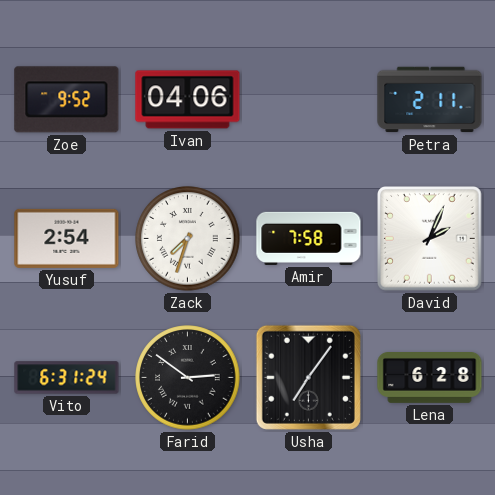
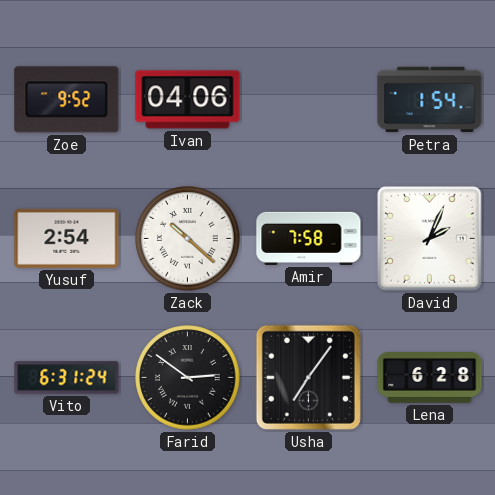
Petra: 2:11 -> 1:54
Zack: 7:33 -> 10:22
